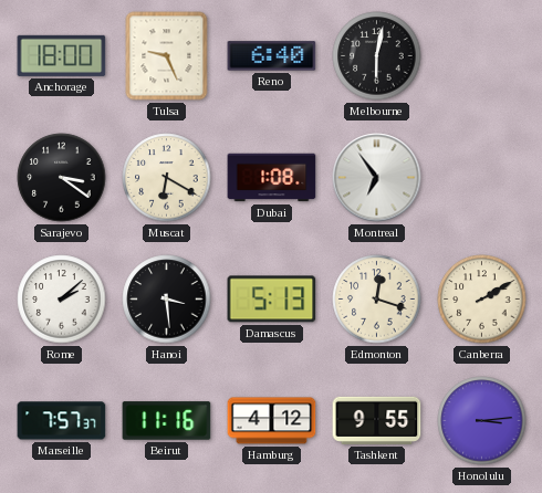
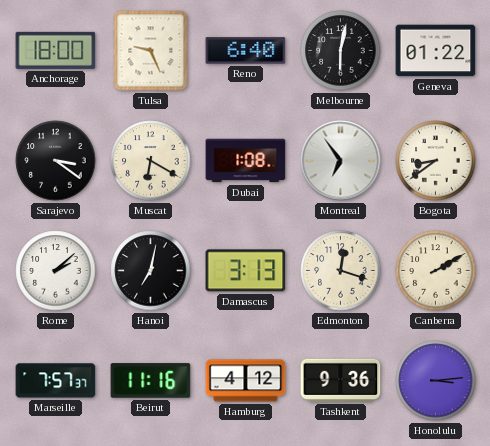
Geneva: none -> 01:22
Bogota: none -> 8:39
Hanoi: 3:29 -> 7:02
Damascus: 5:13 -> 3:13
Tashkent: 9:55 -> 9:36
